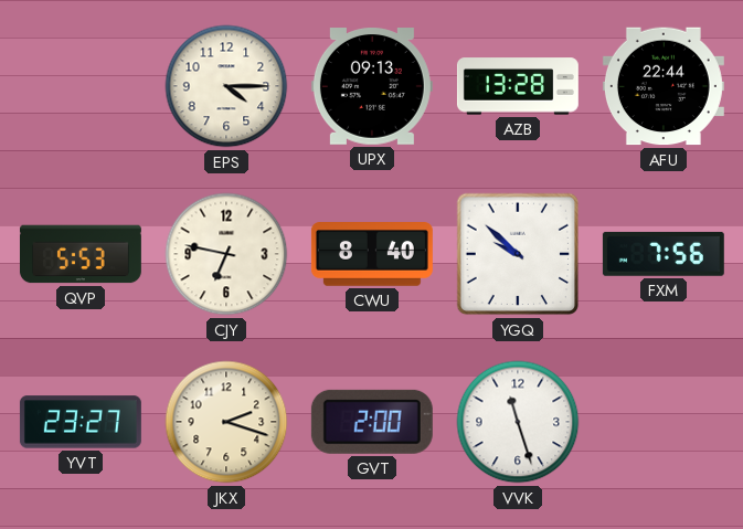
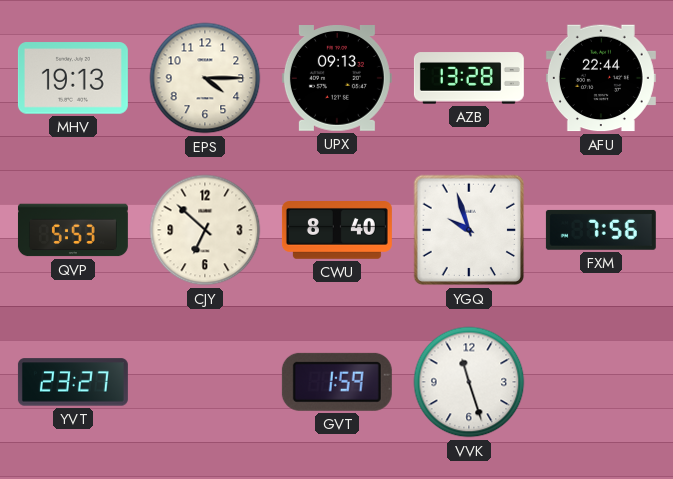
MHV: none -> 19:13
CJY: 6:47 -> 6:52
YGQ: 9:52 -> 9:57
JKX: 2:18 -> none
GVT: 2:00 -> 1:59
